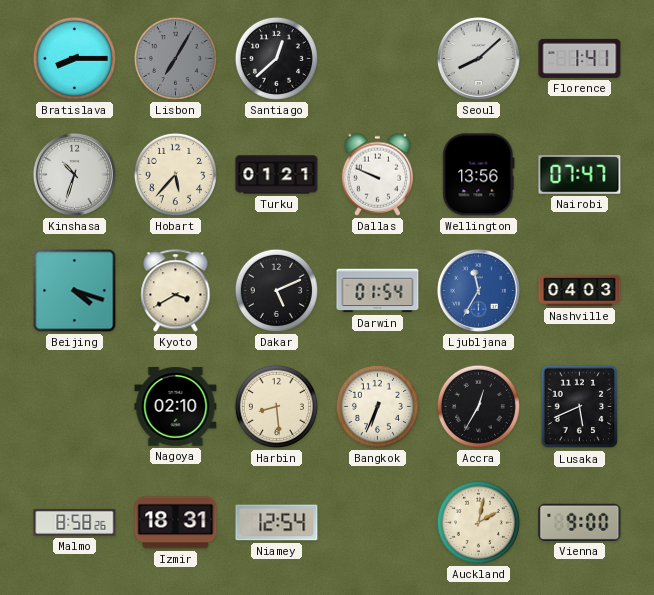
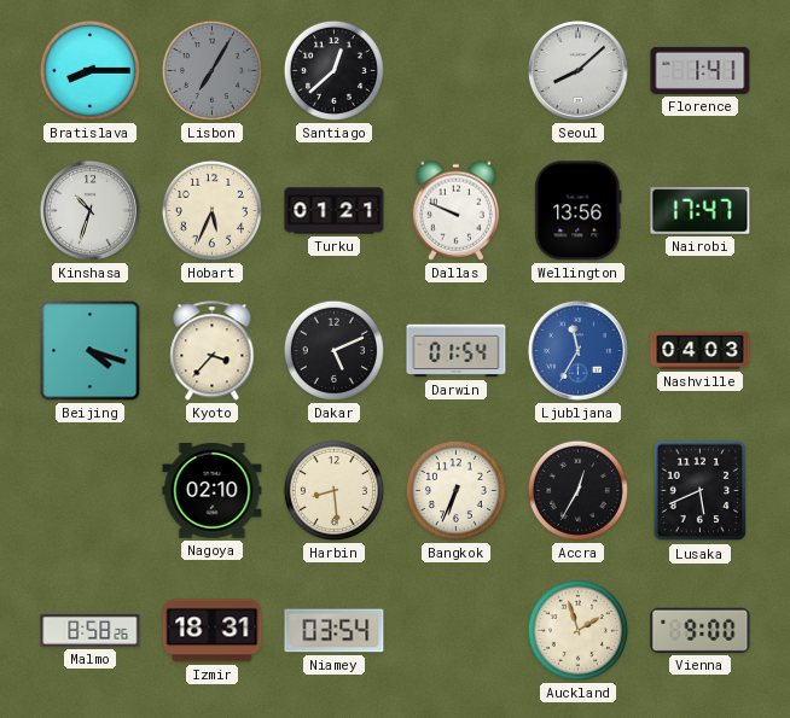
Hobart: 5:37 -> 5:34
Nairobi: 07:47 -> 17:47
Kyoto: 3:40 -> 3:37
Niamey: 12:54 -> 03:54
Auckland: 2:02 -> 1:57
